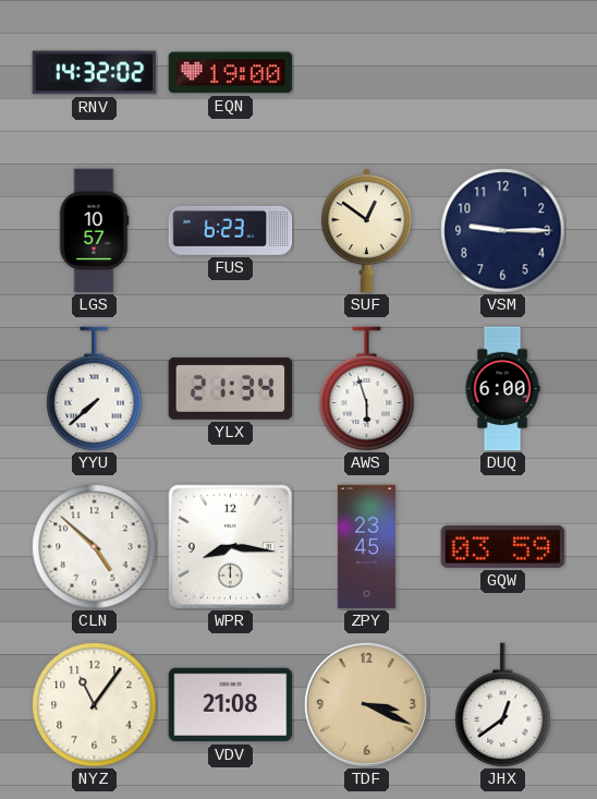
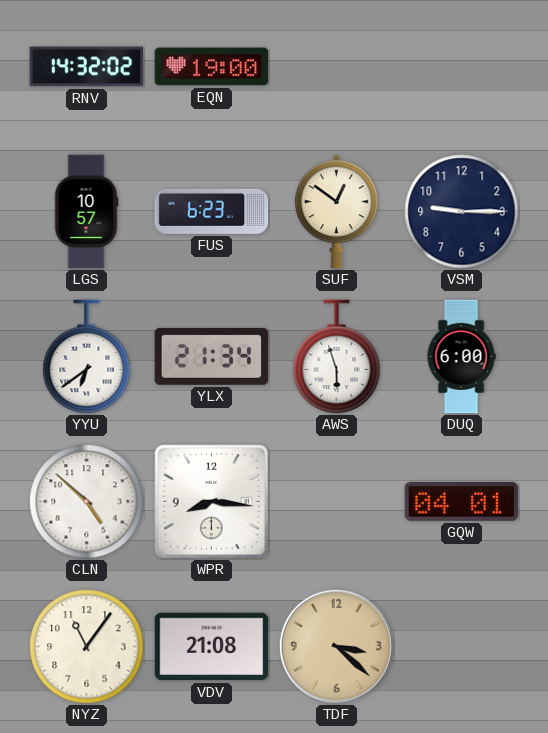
YYU: 7:38 -> 6:39
ZPY: 23:45 -> none
GQW: 03:59 -> 04:01
TDF: 3:19 -> 3:22
JHX: 12:39 -> none
